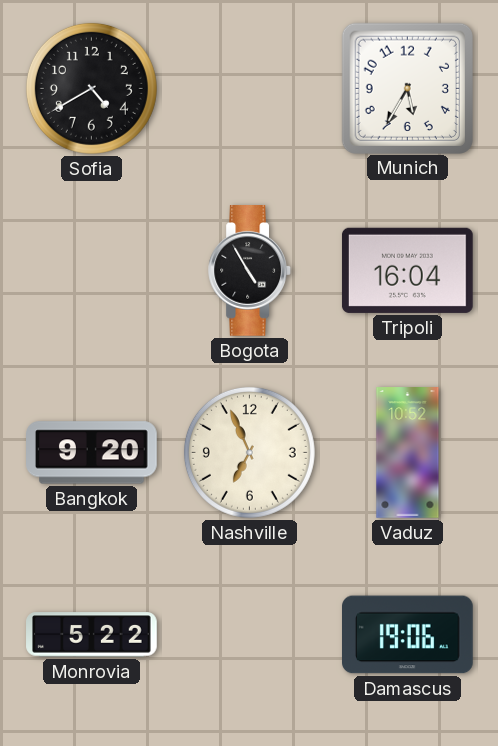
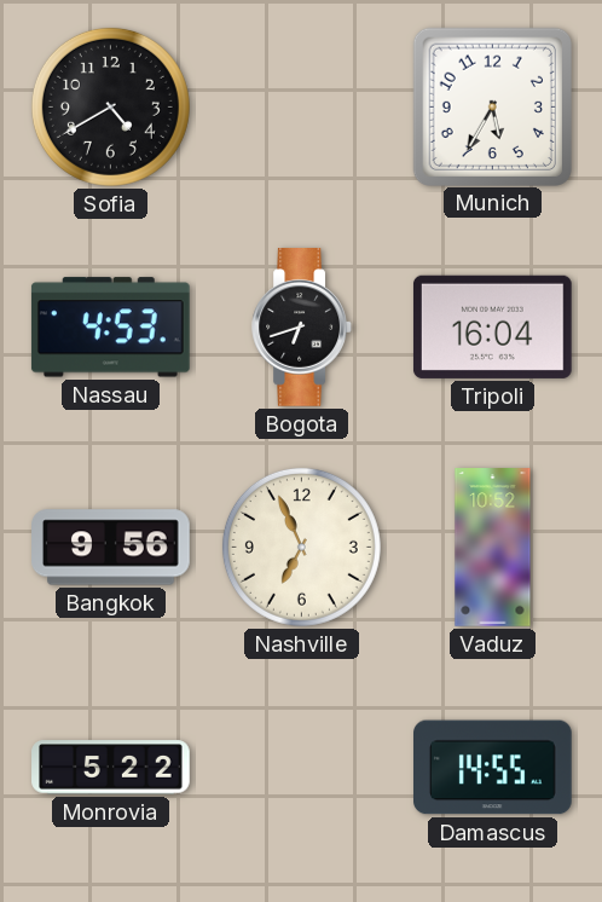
Nassau: none -> 4:53
Bogota: 4:55 -> 6:42
Bangkok: 9:20 -> 9:56
Damascus: 19:06 -> 14:55
